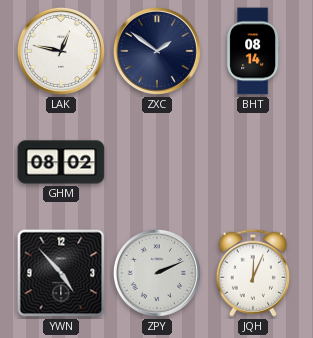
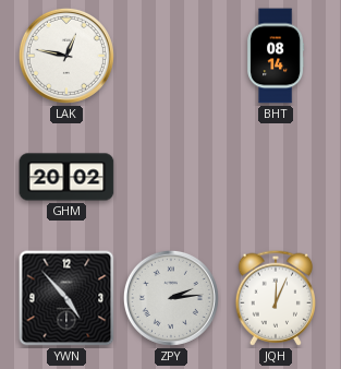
ZXC: 1:51 -> none
GHM: 08:02 -> 20:02
ZPY: 2:11 -> 2:14
